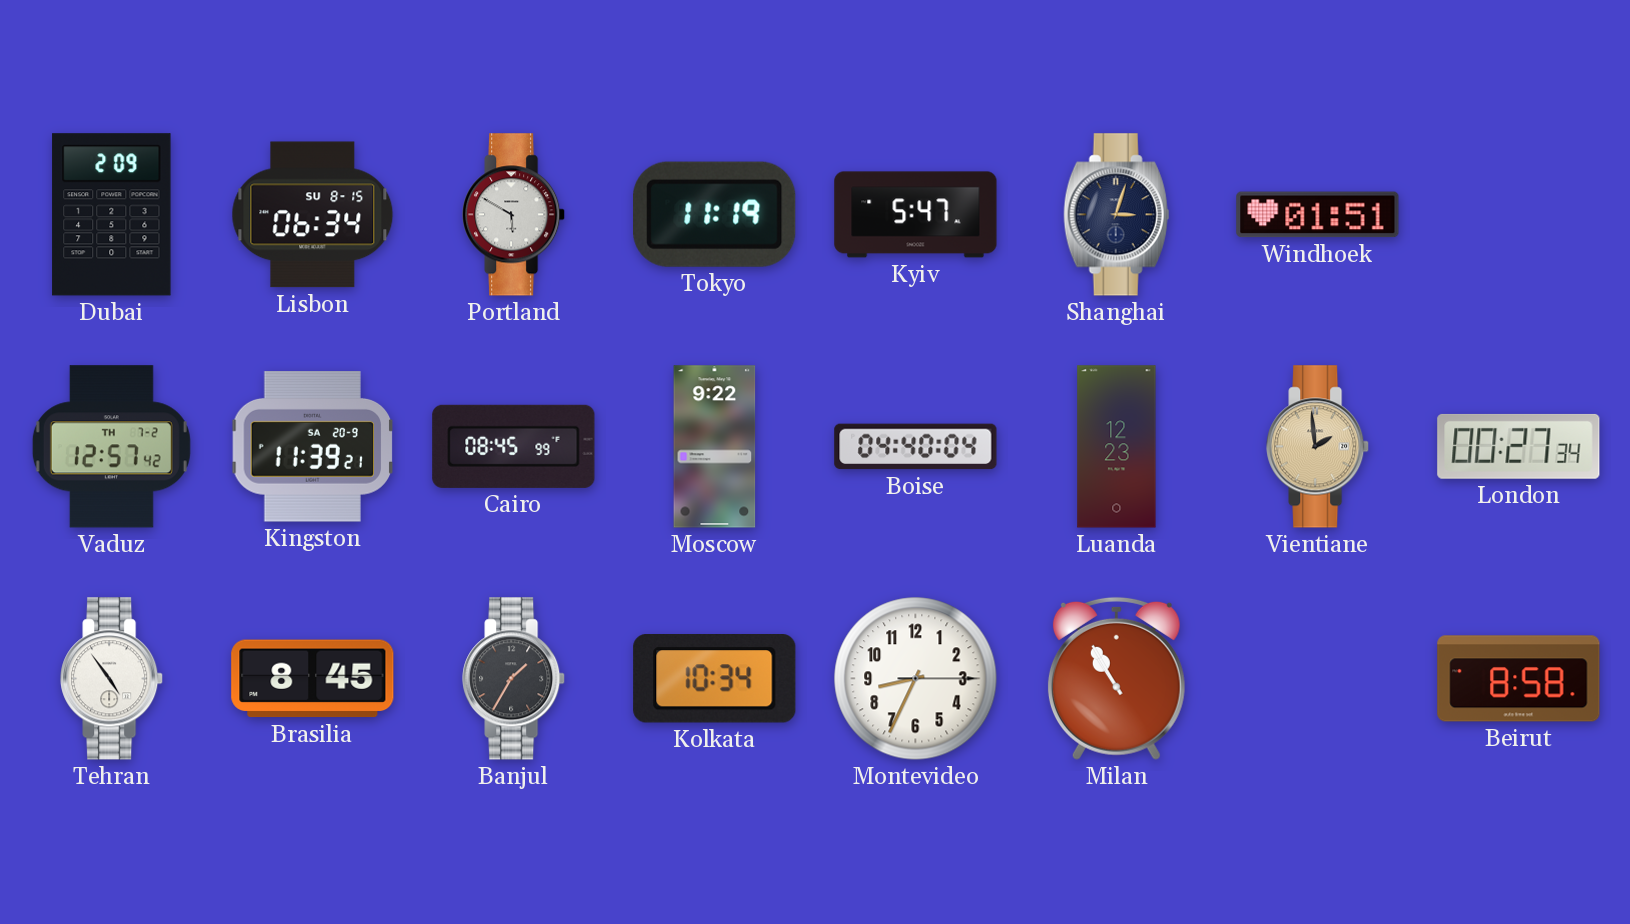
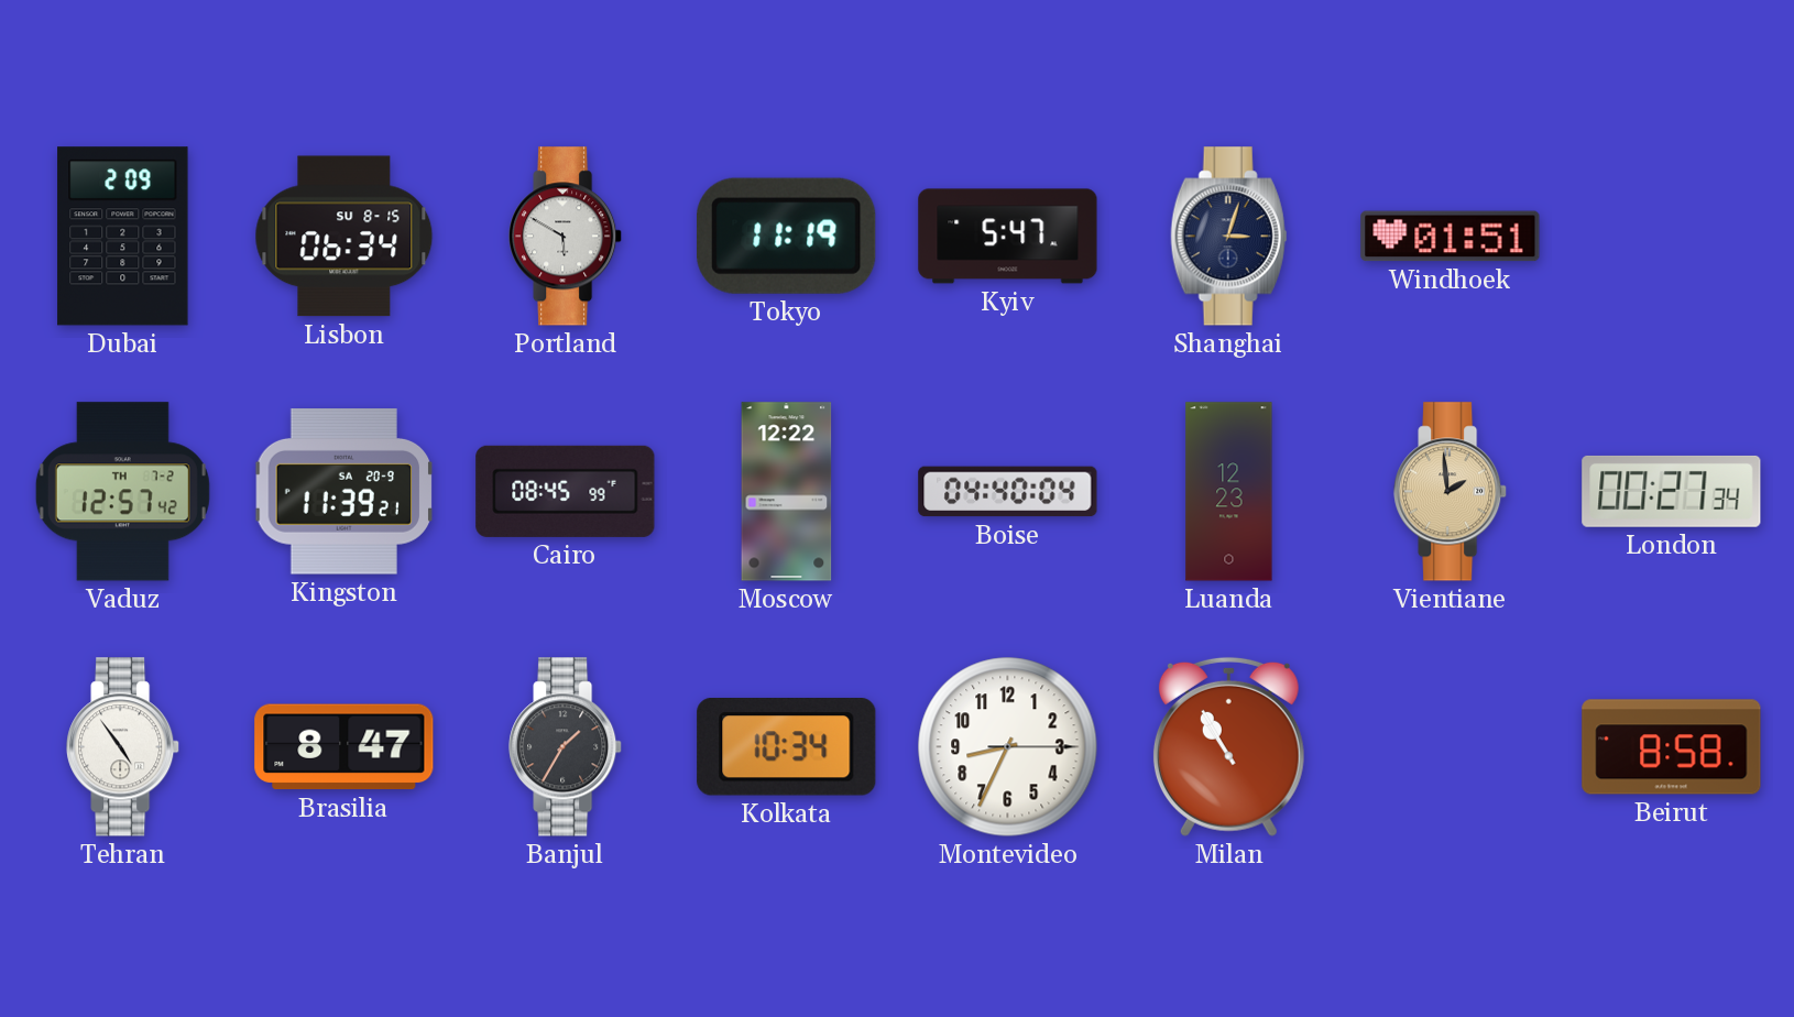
Moscow: 9:22 -> 12:22
Brasilia: 8:45 -> 8:47
